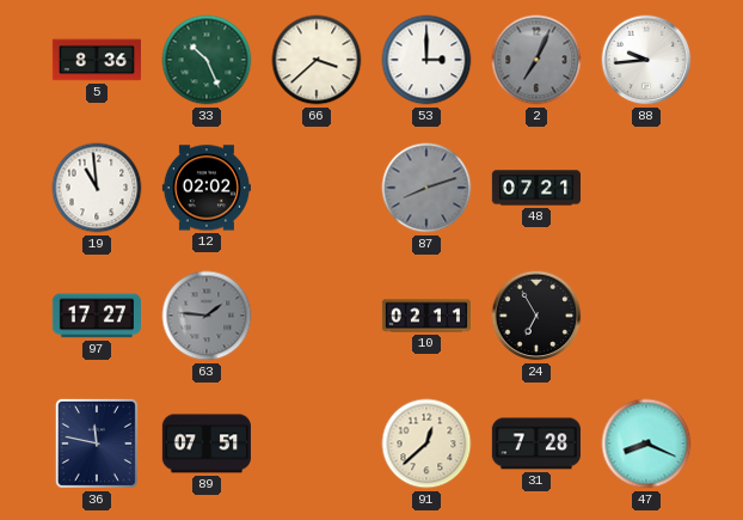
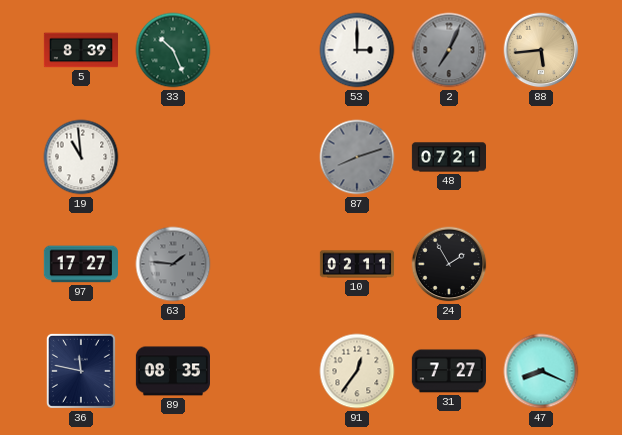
5: 8:36 -> 8:39
66: 3:38 -> none
88: 9:44 -> 5:44
88 dial: white -> champagne
12: 02:02 -> none
24: 6:55 -> 1:55
89: 07:51 -> 08:35
91: 12:38 -> 12:36
31: 7:28 -> 7:27
